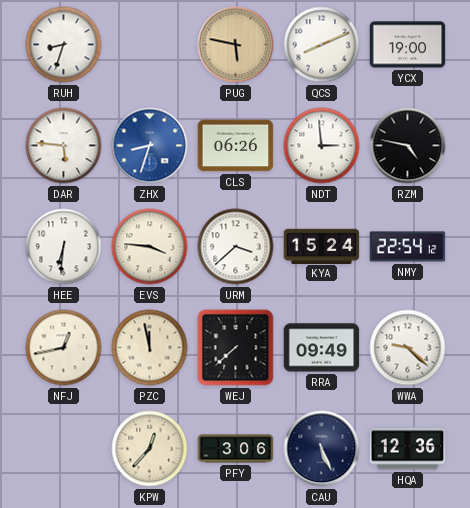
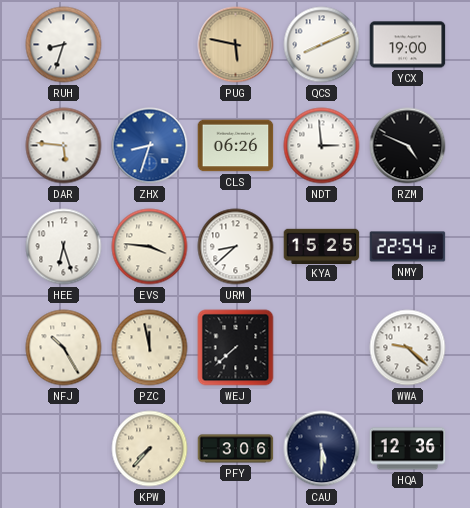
RZM: 4:47 -> 4:49
HEE: 6:31 -> 6:27
URM: 3:38 -> 8:38
KYA: 15:24 -> 15:25
NFJ: 12:43 -> 10:25
RRA: 09:49 -> none
KPW: 12:37 -> 7:37
CAU: 5:26 -> 5:30
